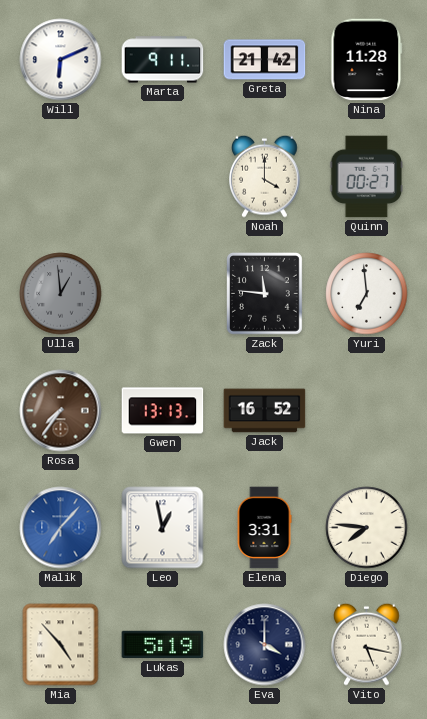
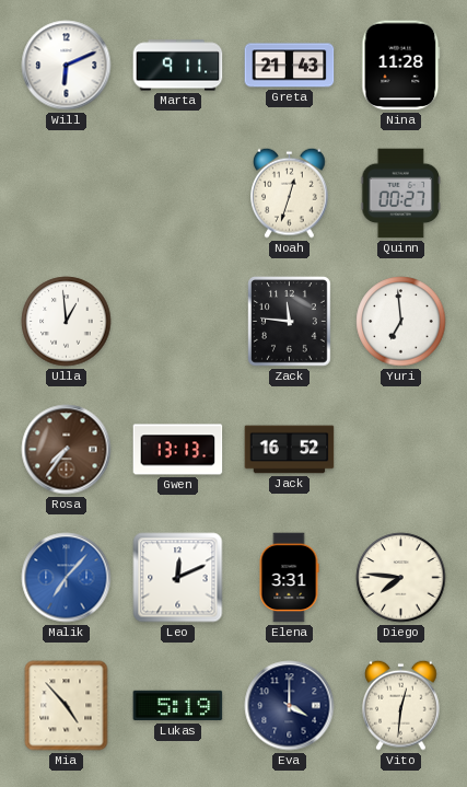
Greta: 21:42 -> 21:43
Noah: 4:00 -> 12:33
Ulla dial: grey -> white
Leo: 12:58 -> 12:11
Vito: 5:17 -> 12:31
